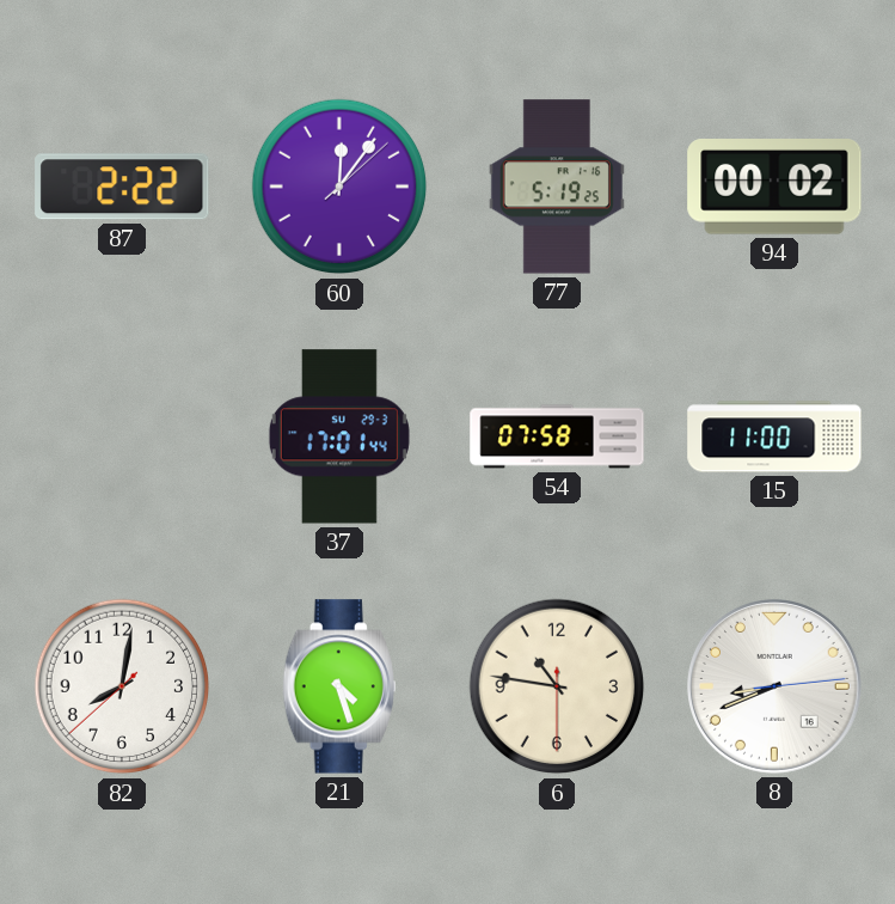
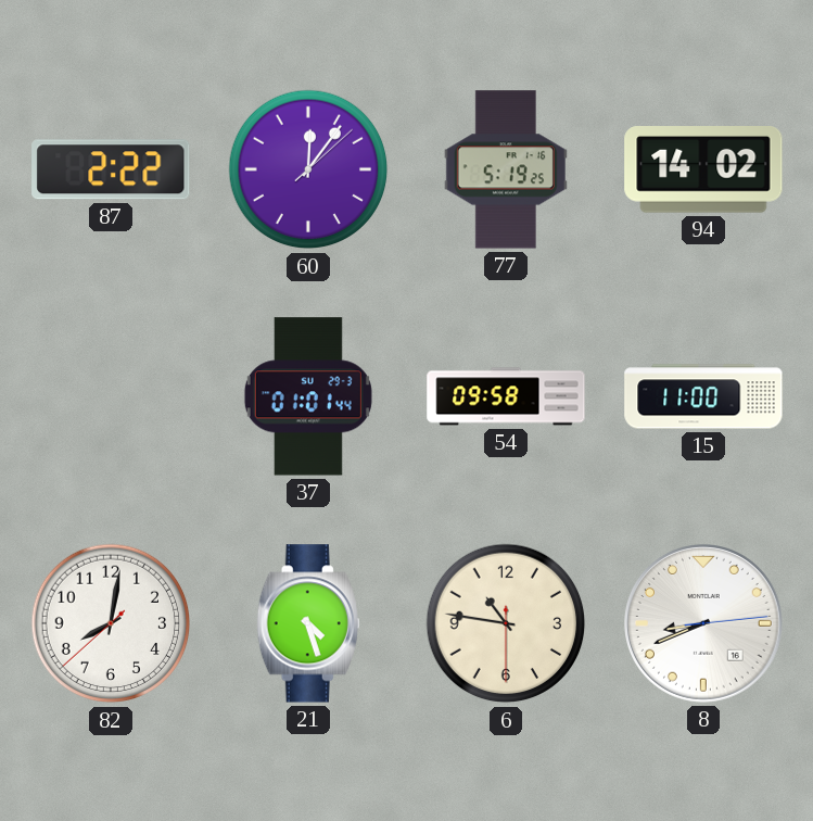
94: 00:02 -> 14:02
37: 17:01 -> 01:01
54: 07:58 -> 09:58
